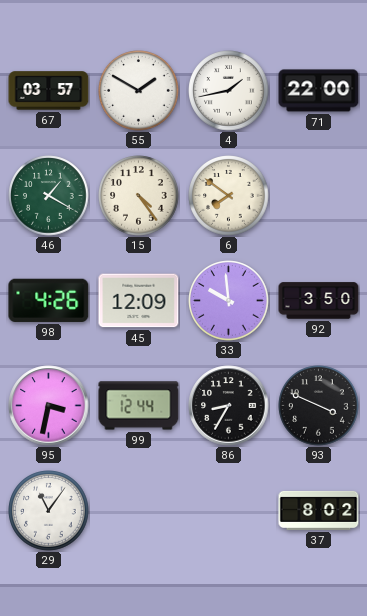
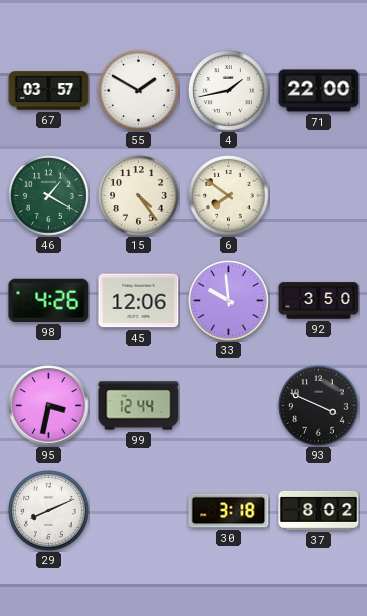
45: 12:09 -> 12:06
86: 8:35 -> none
29: 11:06 -> 8:11
30: none -> 3:18
